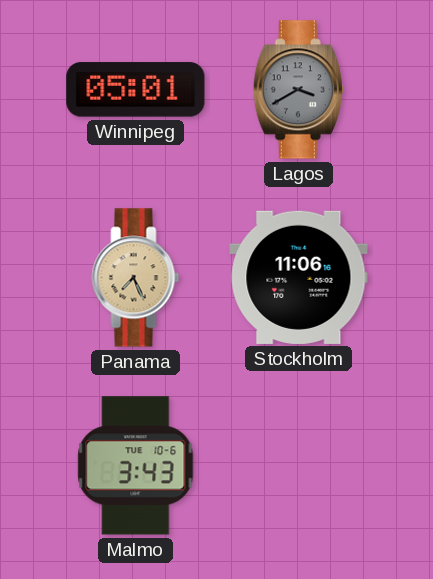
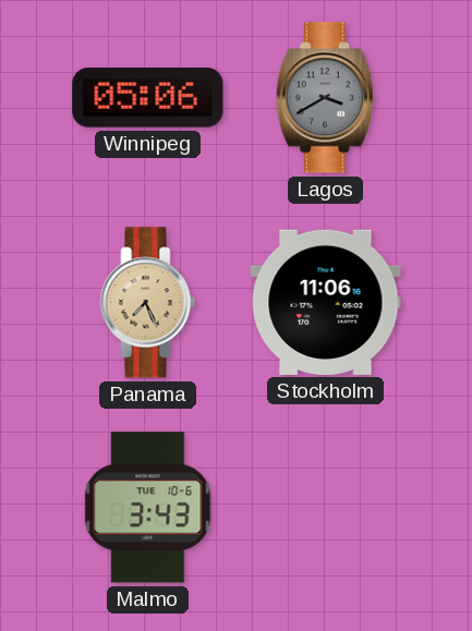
Winnipeg: 05:01 -> 05:06
